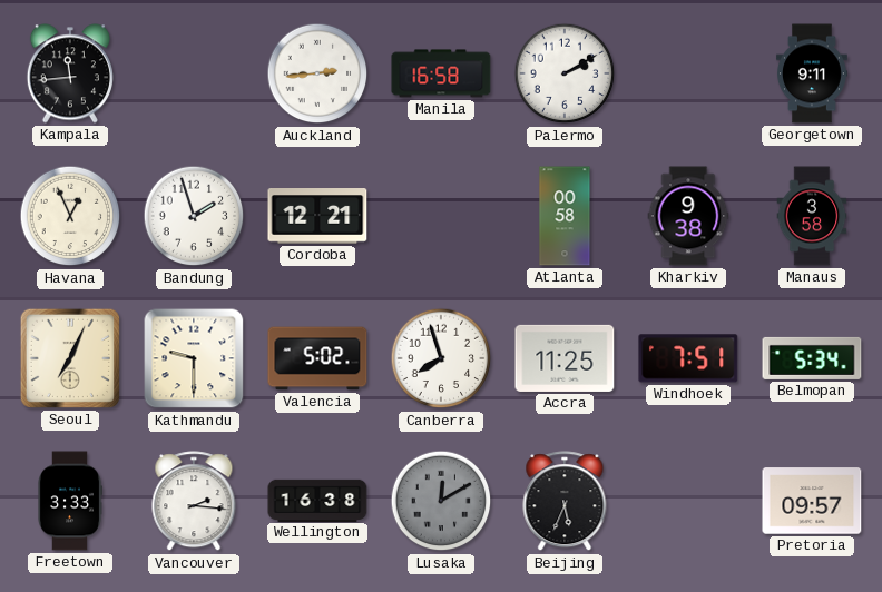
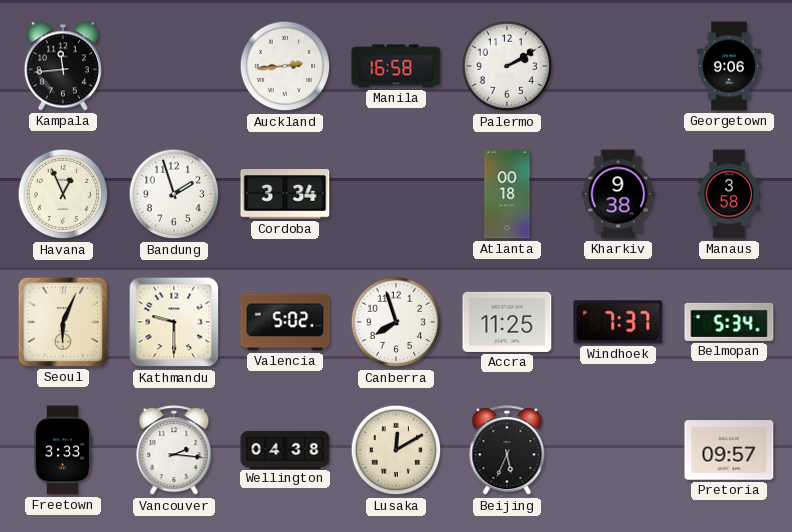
Georgetown: 9:11 -> 9:06
Cordoba: 12:21 -> 3:34
Atlanta: 00:58 -> 00:18
Seoul: 7:04 -> 6:04
Windhoek: 7:51 -> 7:37
Wellington: 16:38 -> 04:38
Lusaka dial: grey -> cream
